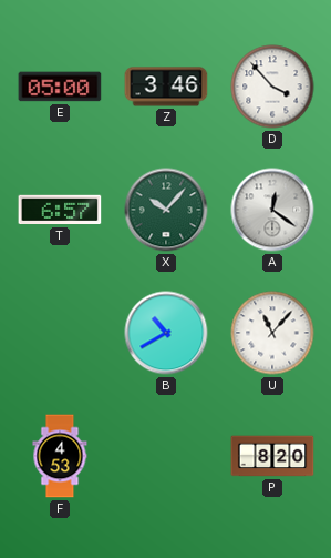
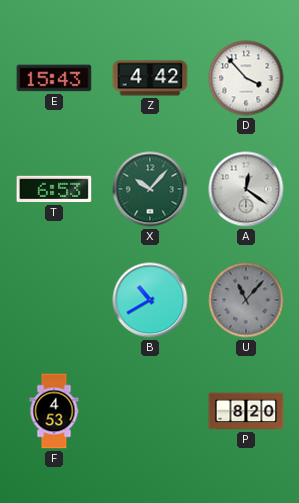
E: 05:00 -> 15:43
Z: 3:46 -> 4:42
T: 6:57 -> 6:53
U dial: white -> grey
